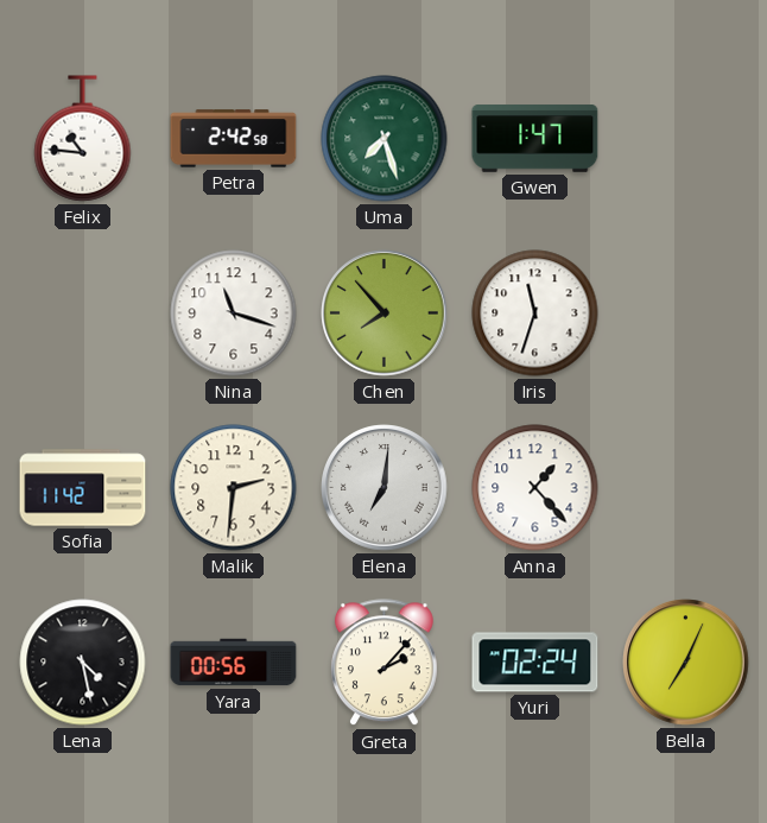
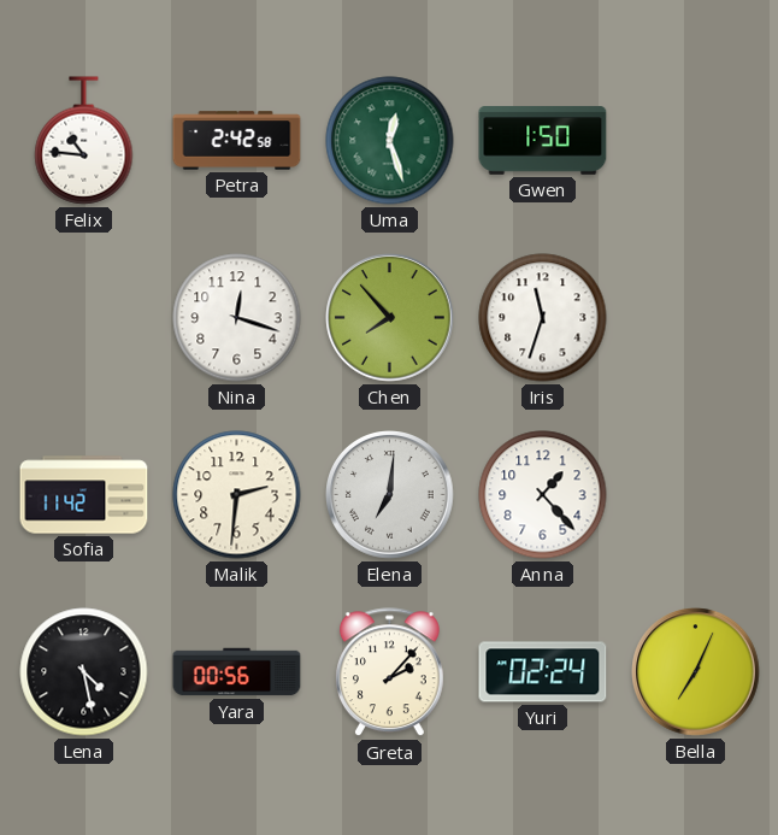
Uma: 7:27 -> 12:27
Gwen: 1:47 -> 1:50
Nina: 11:18 -> 12:18
